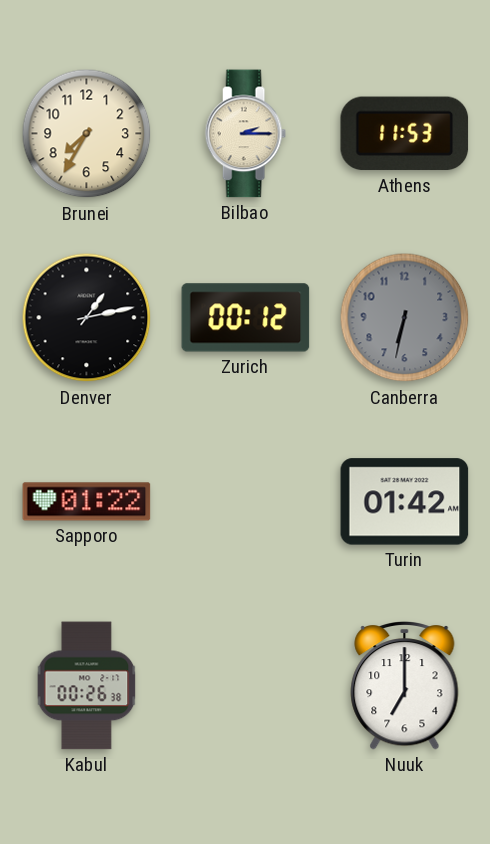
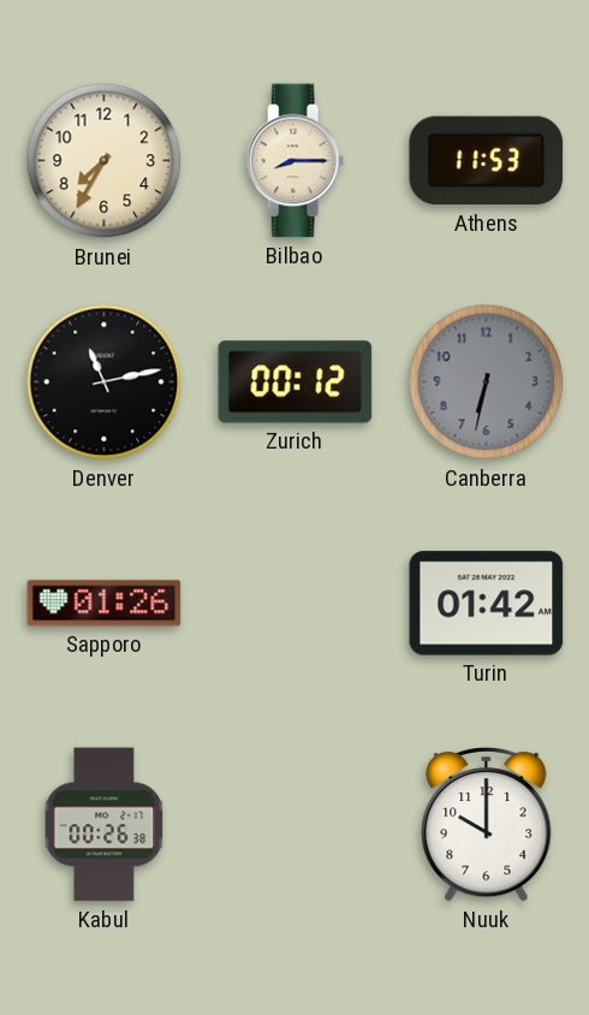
Bilbao: 2:15 -> 8:15
Denver: 1:13 -> 11:13
Sapporo: 01:22 -> 01:26
Nuuk: 7:00 -> 10:00
